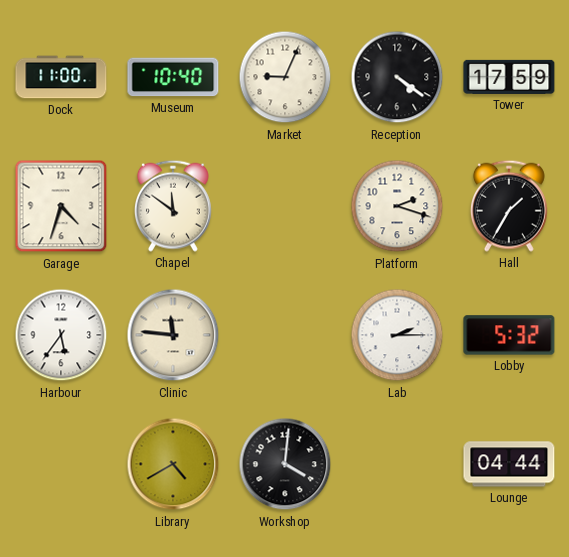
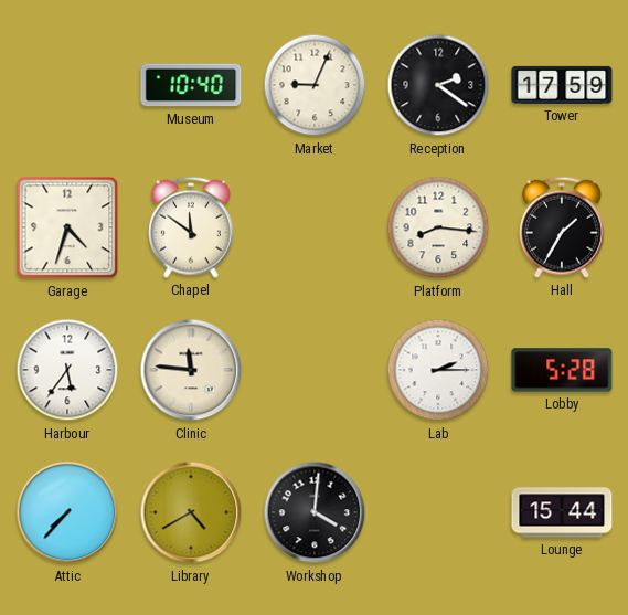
Dock: 11:00 -> none
Reception: 4:21 -> 2:21
Platform: 2:18 -> 8:16
Lobby: 5:32 -> 5:28
Attic: none -> 7:37
Lounge: 04:44 -> 15:44
